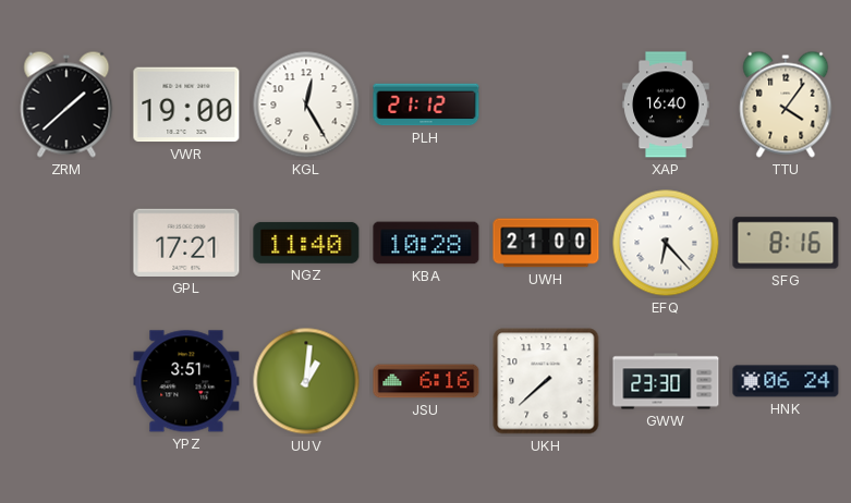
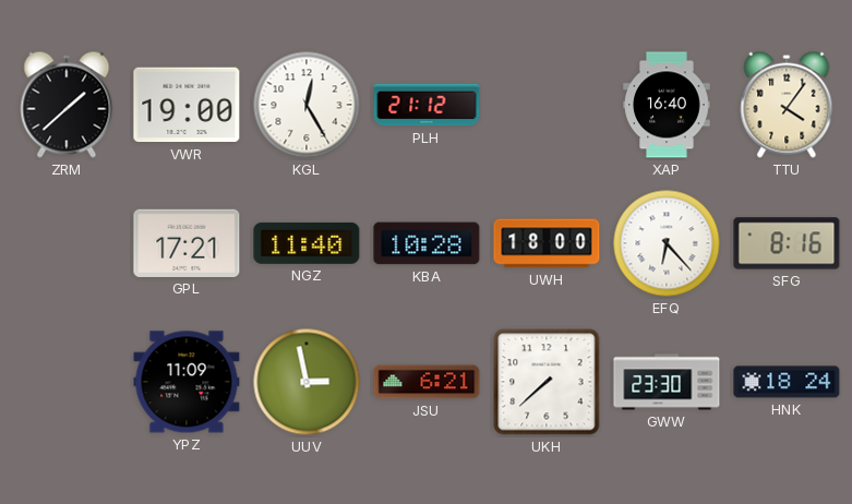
UWH: 21:00 -> 18:00
YPZ: 3:51 -> 11:09
UUV: 1:01 -> 2:58
JSU: 6:16 -> 6:21
HNK: 06:24 -> 18:24
